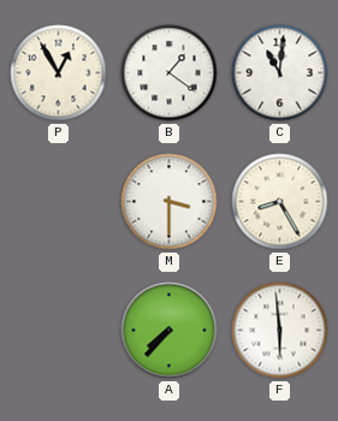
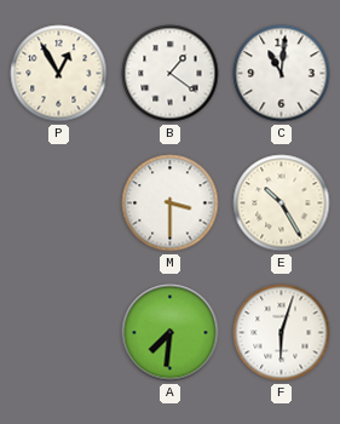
E: 8:25 -> 10:25
A: 7:37 -> 7:31
F: 5:59 -> 6:03
